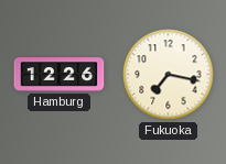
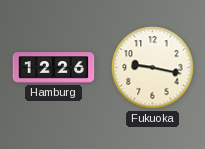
Fukuoka: 7:17 -> 9:17
